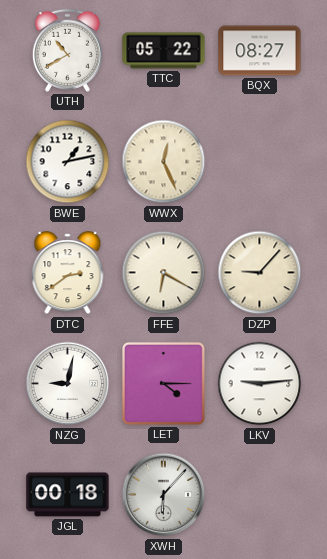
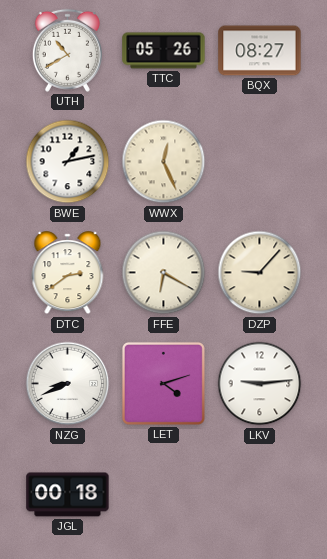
TTC: 05:22 -> 05:26
NZG: 9:02 -> 8:41
LET: 4:15 -> 4:12
XWH: 6:07 -> none
